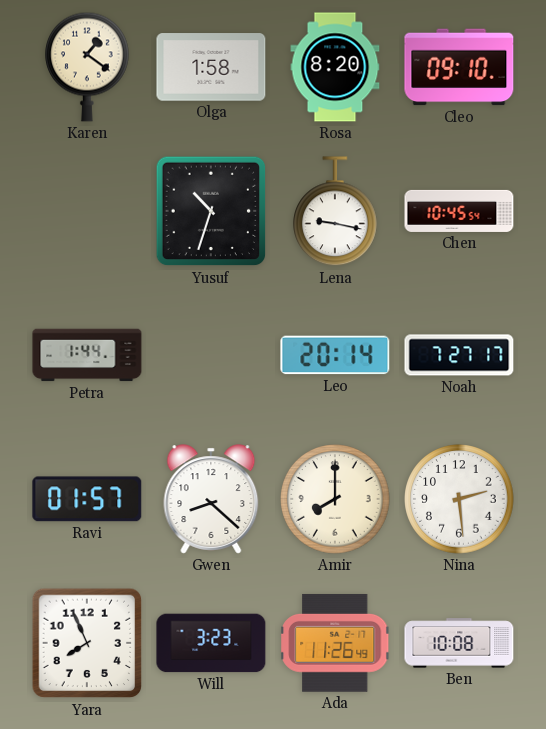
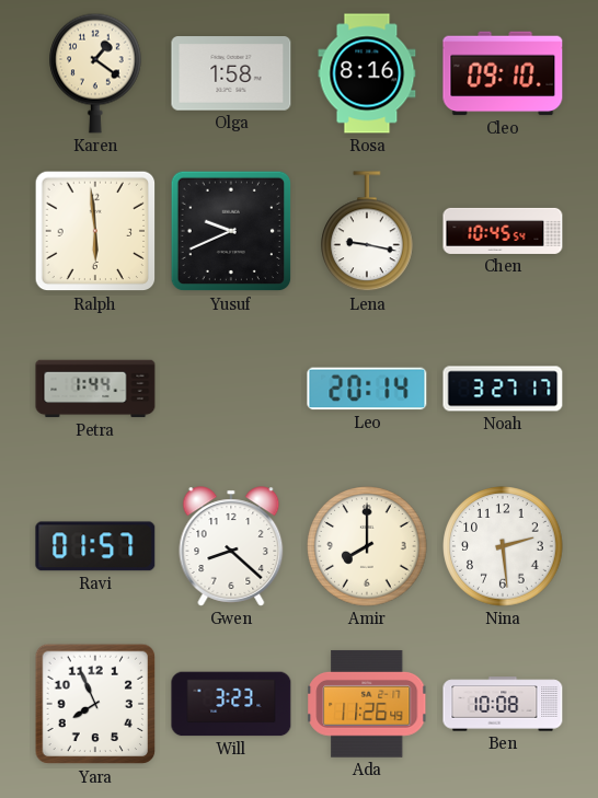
Rosa: 8:20 -> 8:16
Ralph: none -> 5:59
Yusuf: 10:33 -> 9:41
Noah: 7:27 -> 3:27
